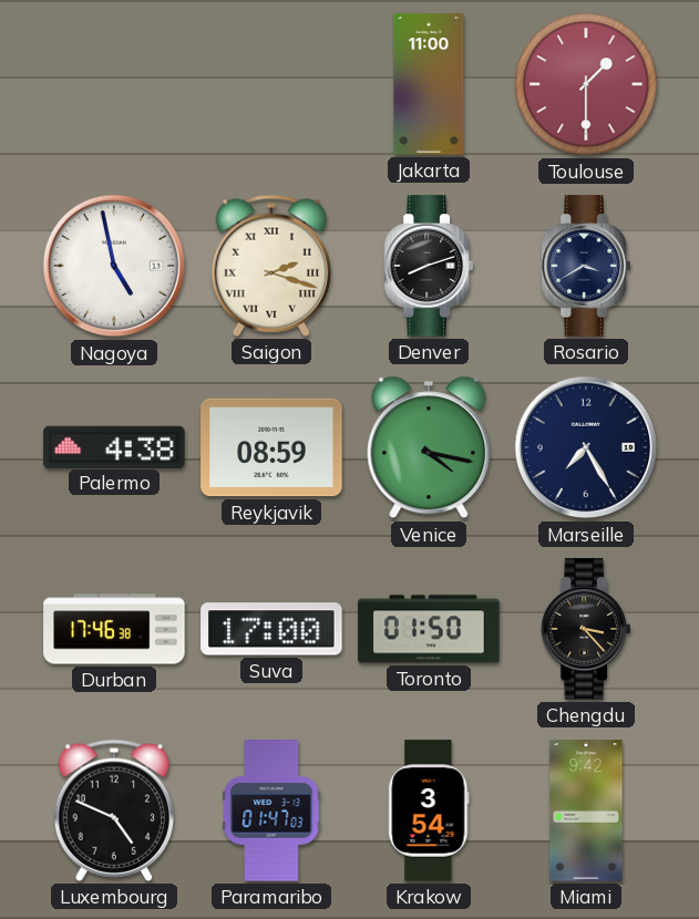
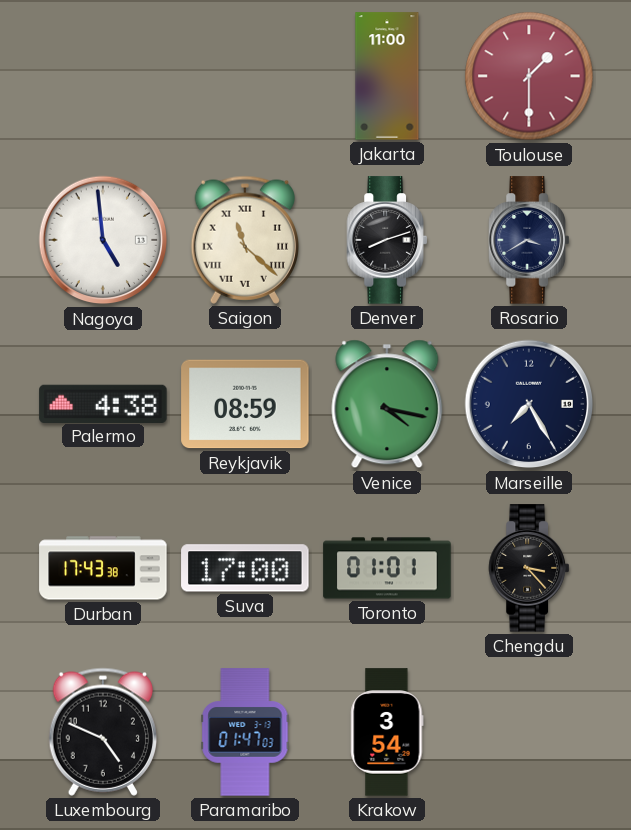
Nagoya: 4:58 -> 4:59
Saigon: 2:18 -> 11:22
Durban: 17:46 -> 17:43
Toronto: 01:50 -> 01:01
Miami: 9:42 -> none
